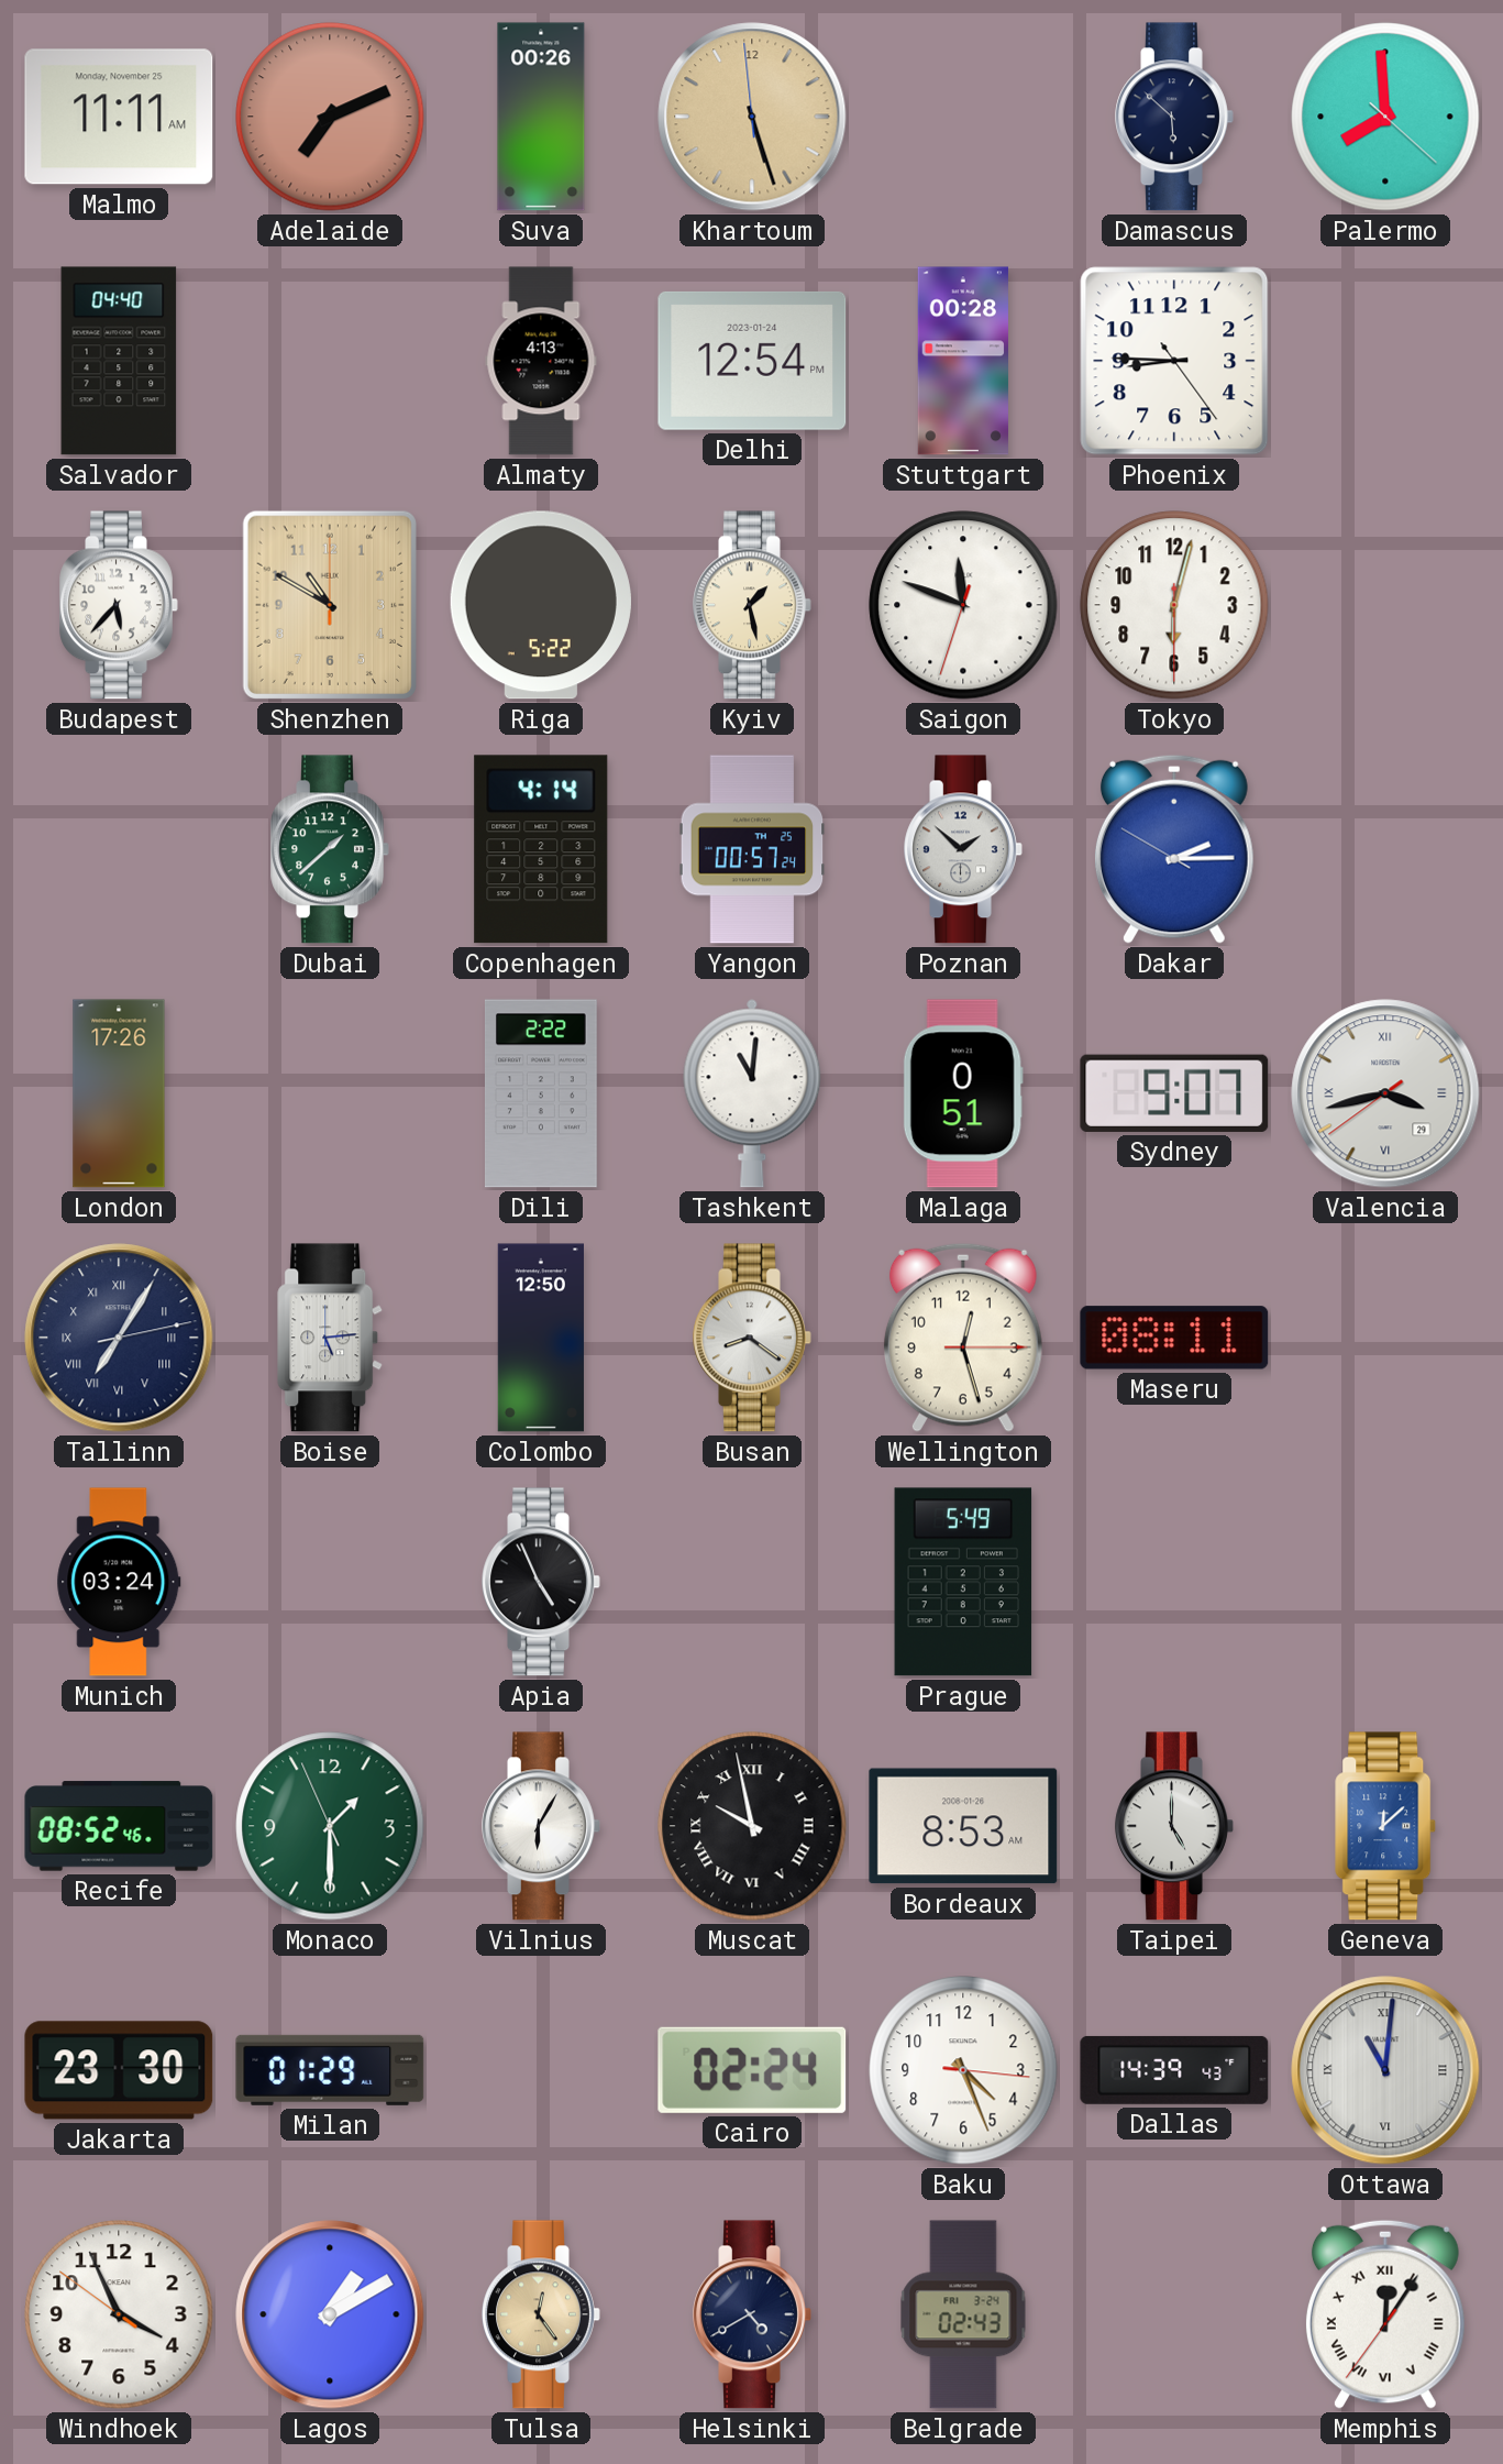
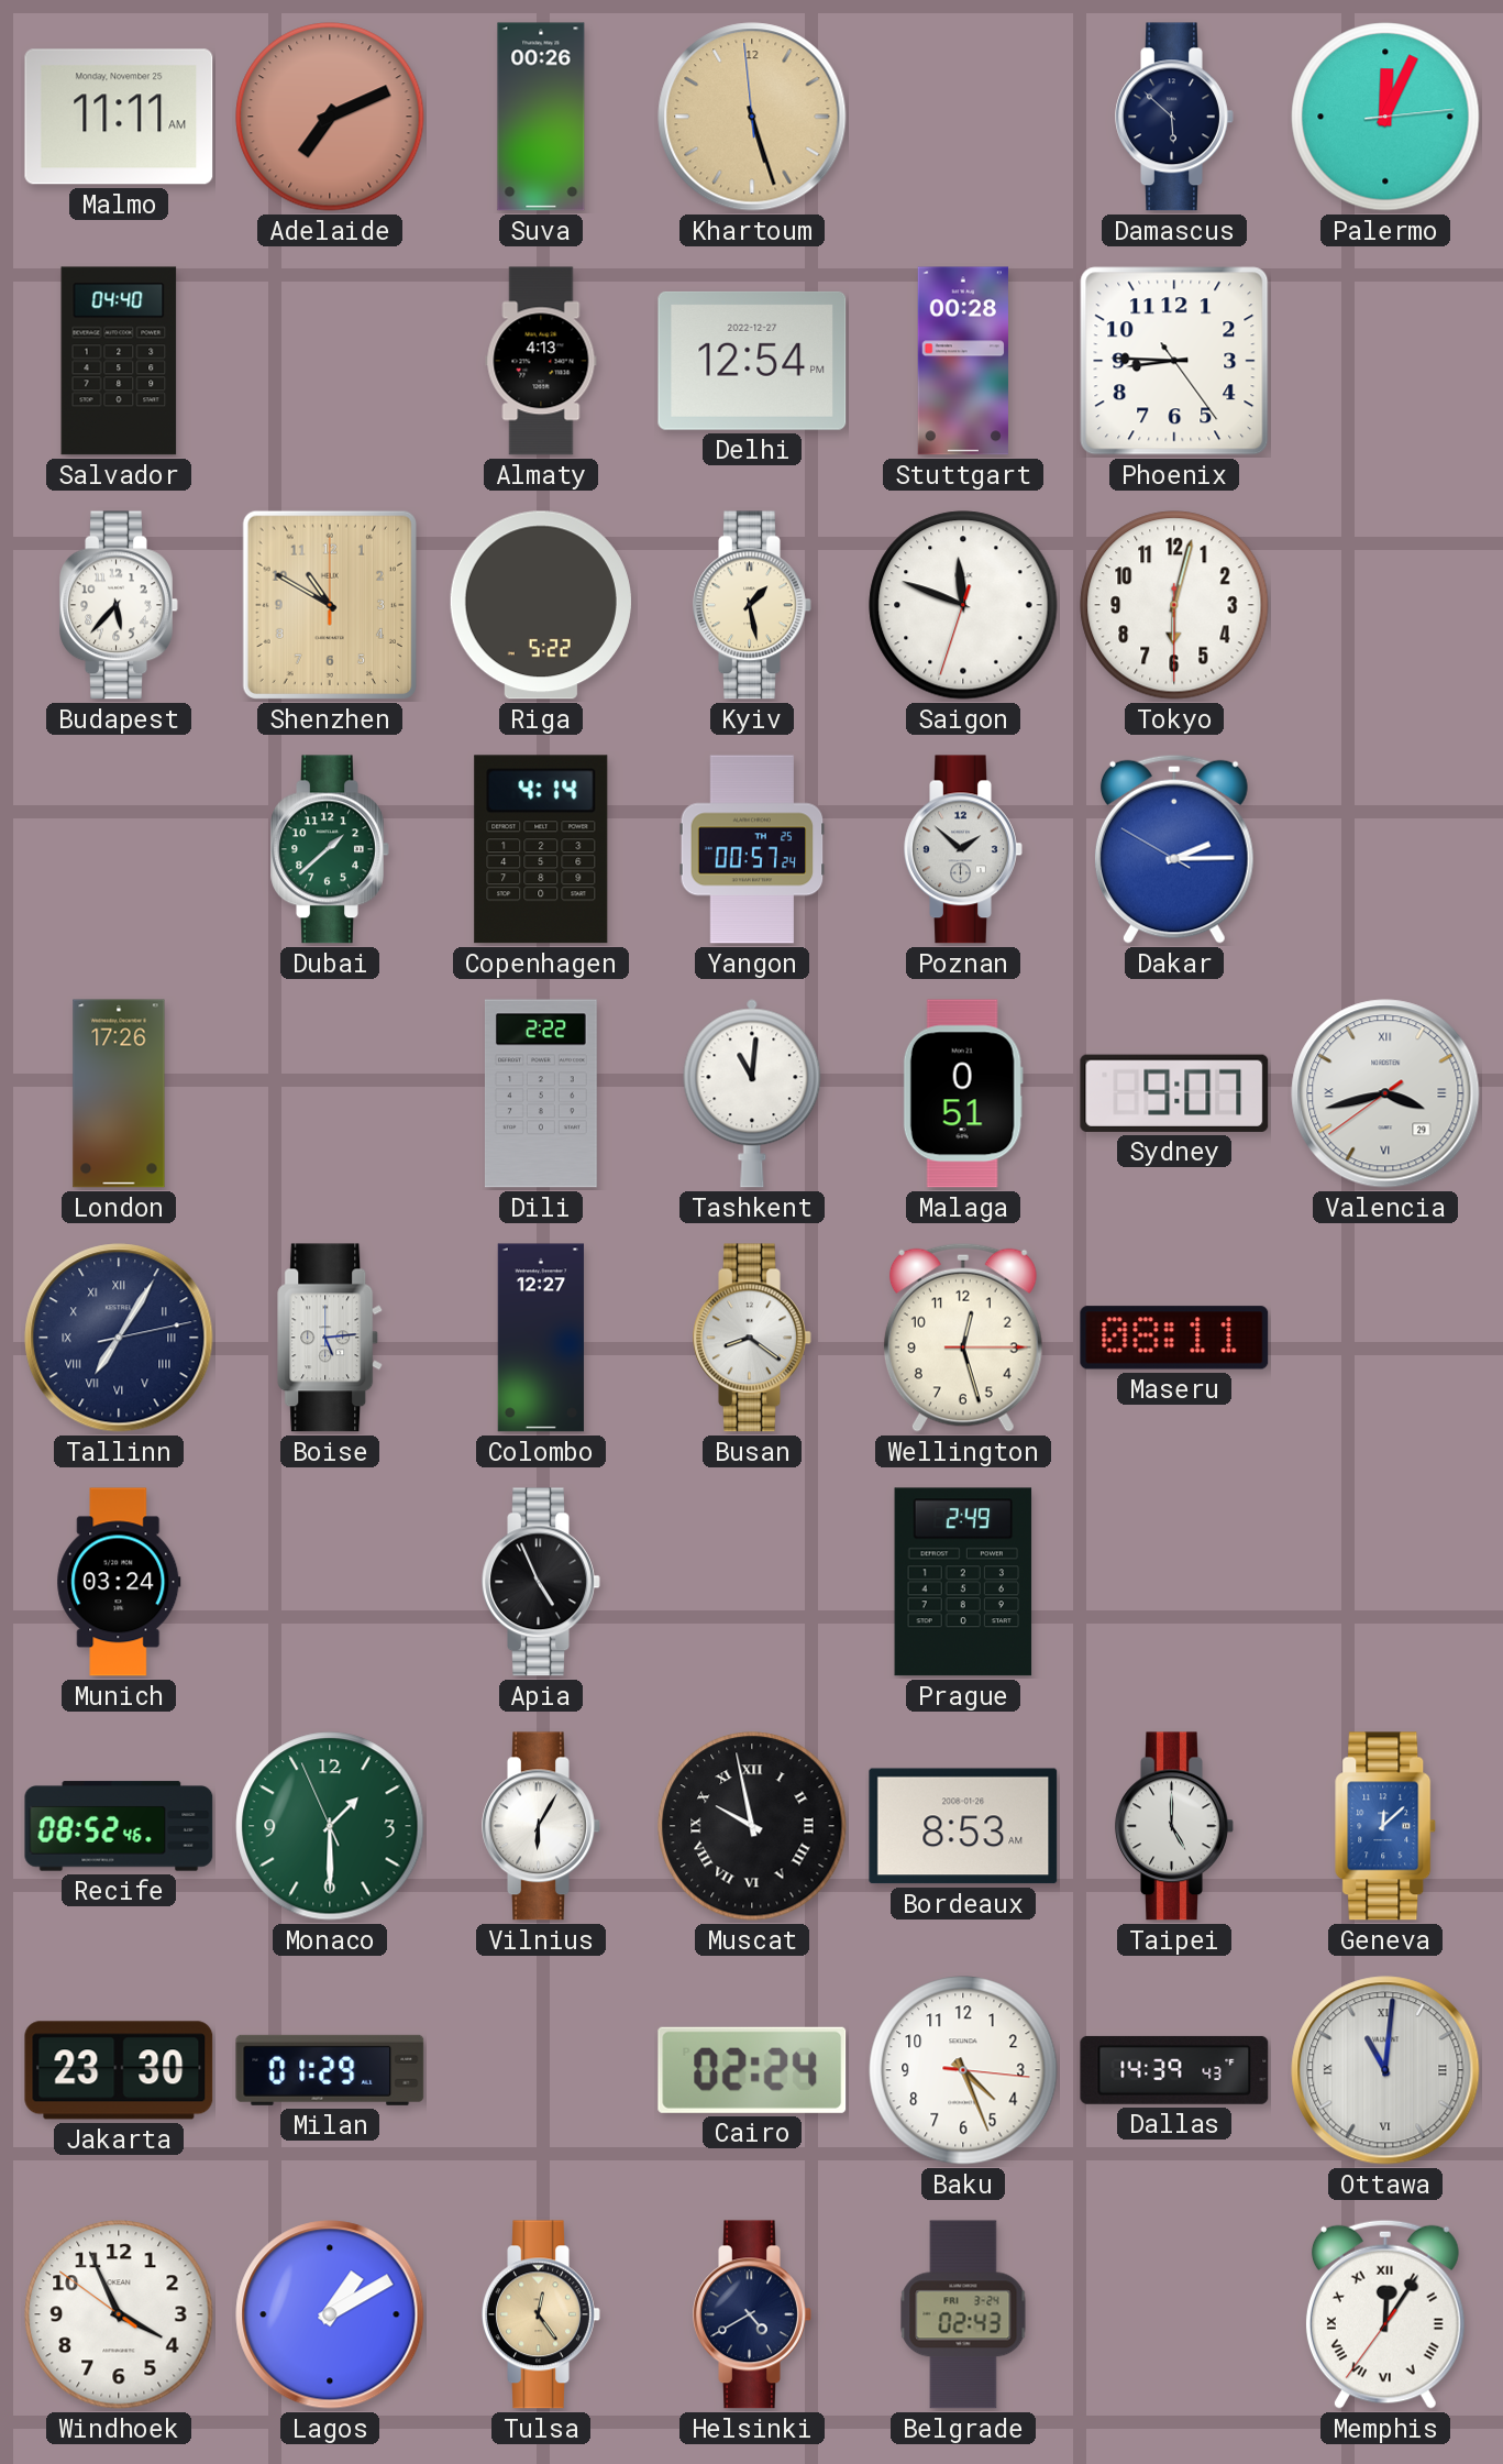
Palermo: 7:59 -> 12:04
Delhi date: 2023-01-24 -> 2022-12-27
Colombo: 12:50 -> 12:27
Prague: 5:49 -> 2:49
